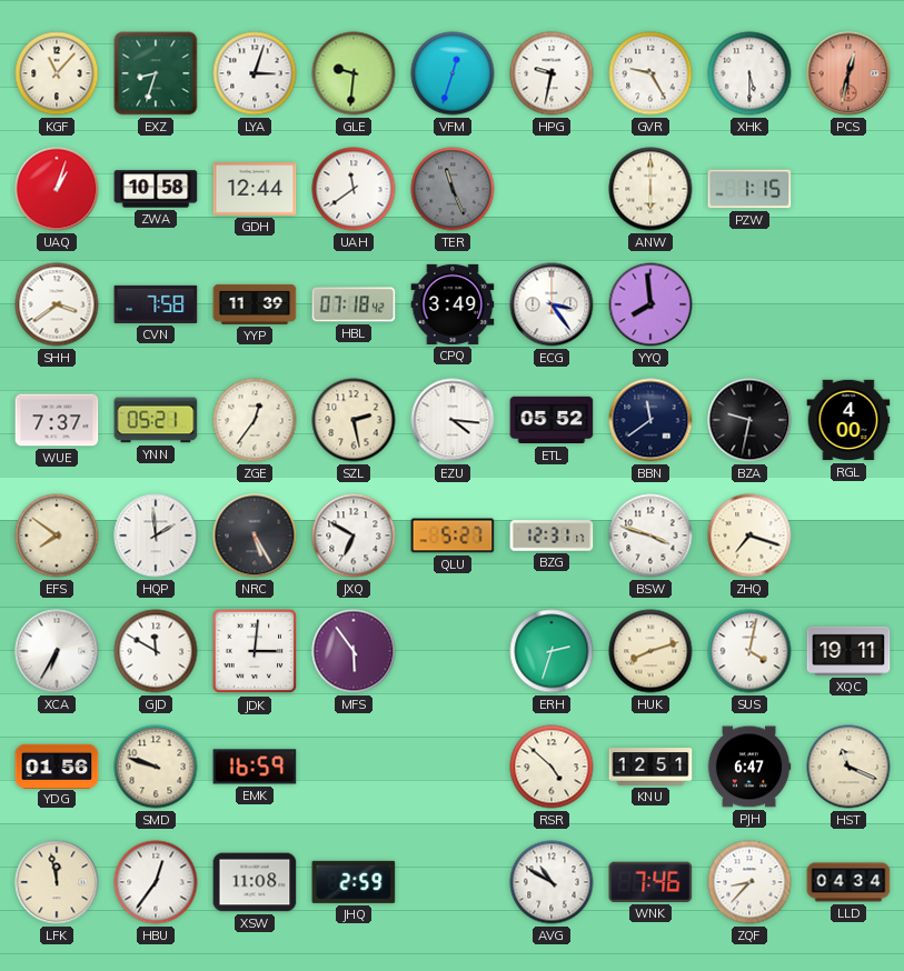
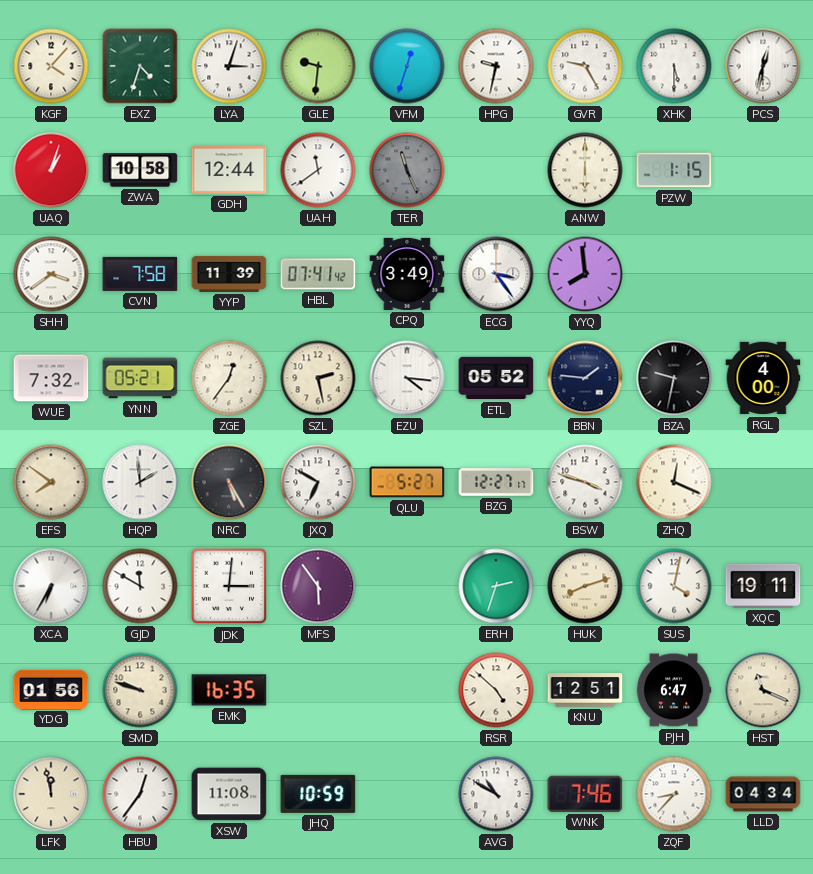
KGF: 11:07 -> 4:07
EXZ: 8:33 -> 4:33
PCS dial: salmon -> white
HBL: 07:18 -> 07:41
WUE: 7:37 -> 7:32
BBN: 11:39 -> 1:46
BZG: 12:31 -> 12:27
ZHQ: 7:18 -> 12:19
EMK: 16:59 -> 16:35
JHQ: 2:59 -> 10:59
